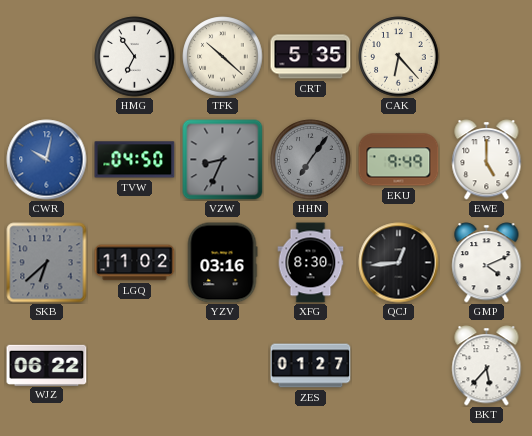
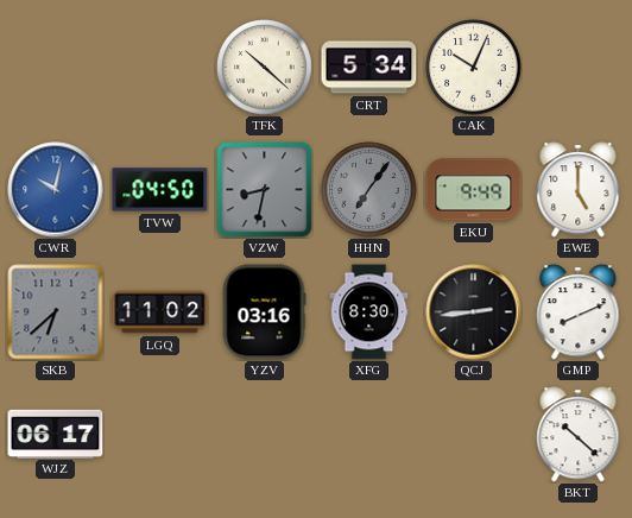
HMG: 6:54 -> none
CRT: 5:35 -> 5:34
CAK: 6:23 -> 10:04
VZW: 8:34 -> 8:32
QCJ: 12:44 -> 2:44
GMP: 4:11 -> 8:11
WJZ: 06:22 -> 06:17
ZES: 01:27 -> none
BKT: 5:37 -> 10:22
